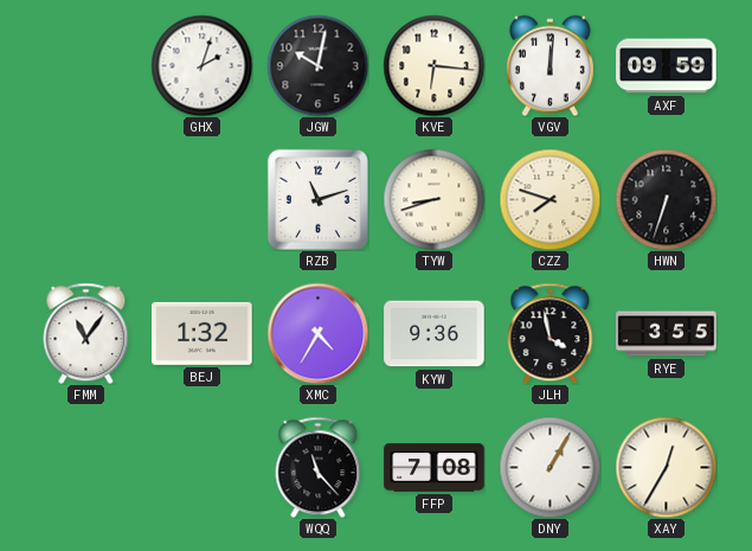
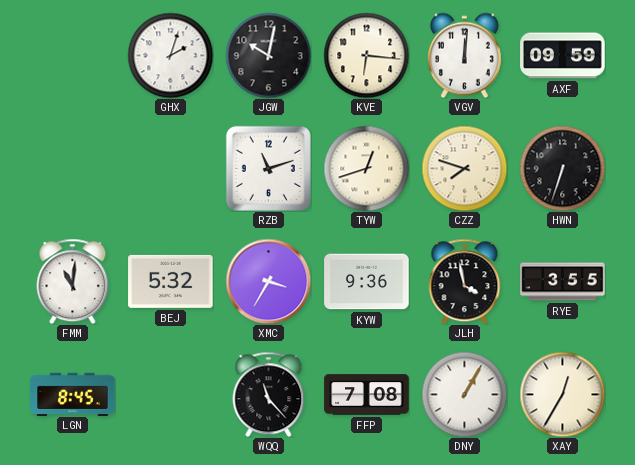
TYW: 8:42 -> 12:42
FMM: 11:06 -> 11:01
BEJ: 1:32 -> 5:32
XMC: 4:35 -> 3:35
LGN: none -> 8:45
